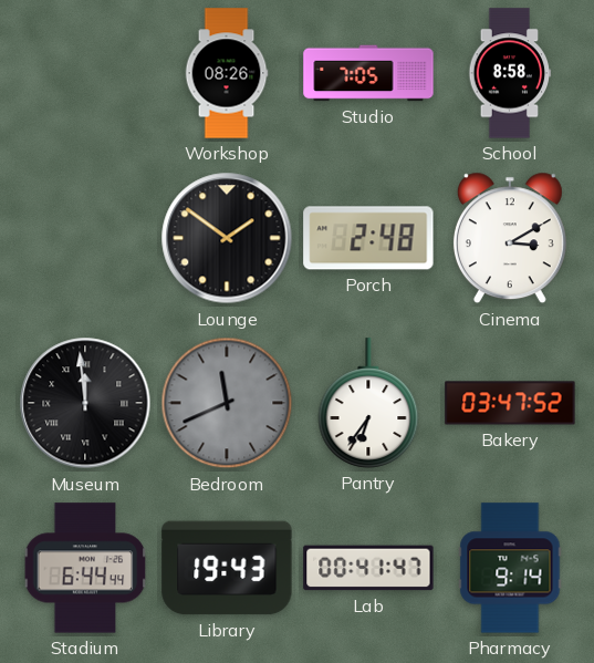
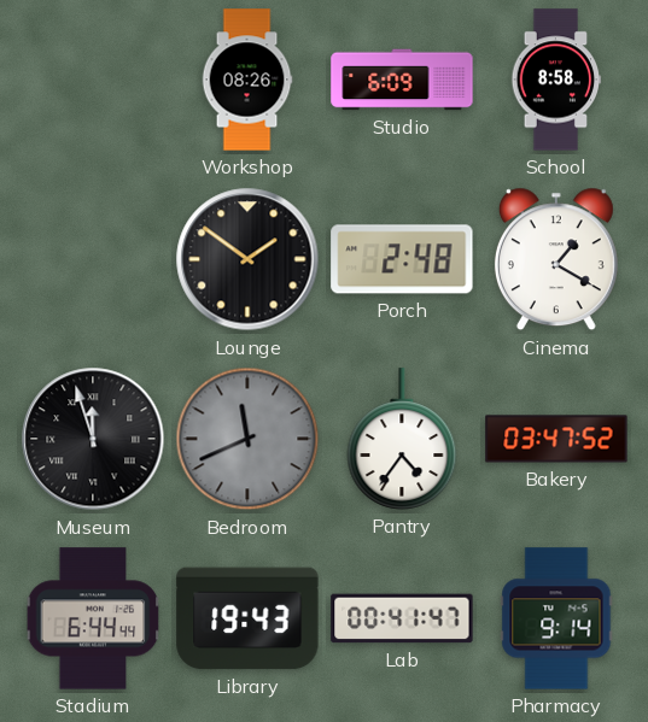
Studio: 7:05 -> 6:09
Cinema: 3:10 -> 1:20
Museum: 11:59 -> 11:57
Pantry: 6:36 -> 4:36
